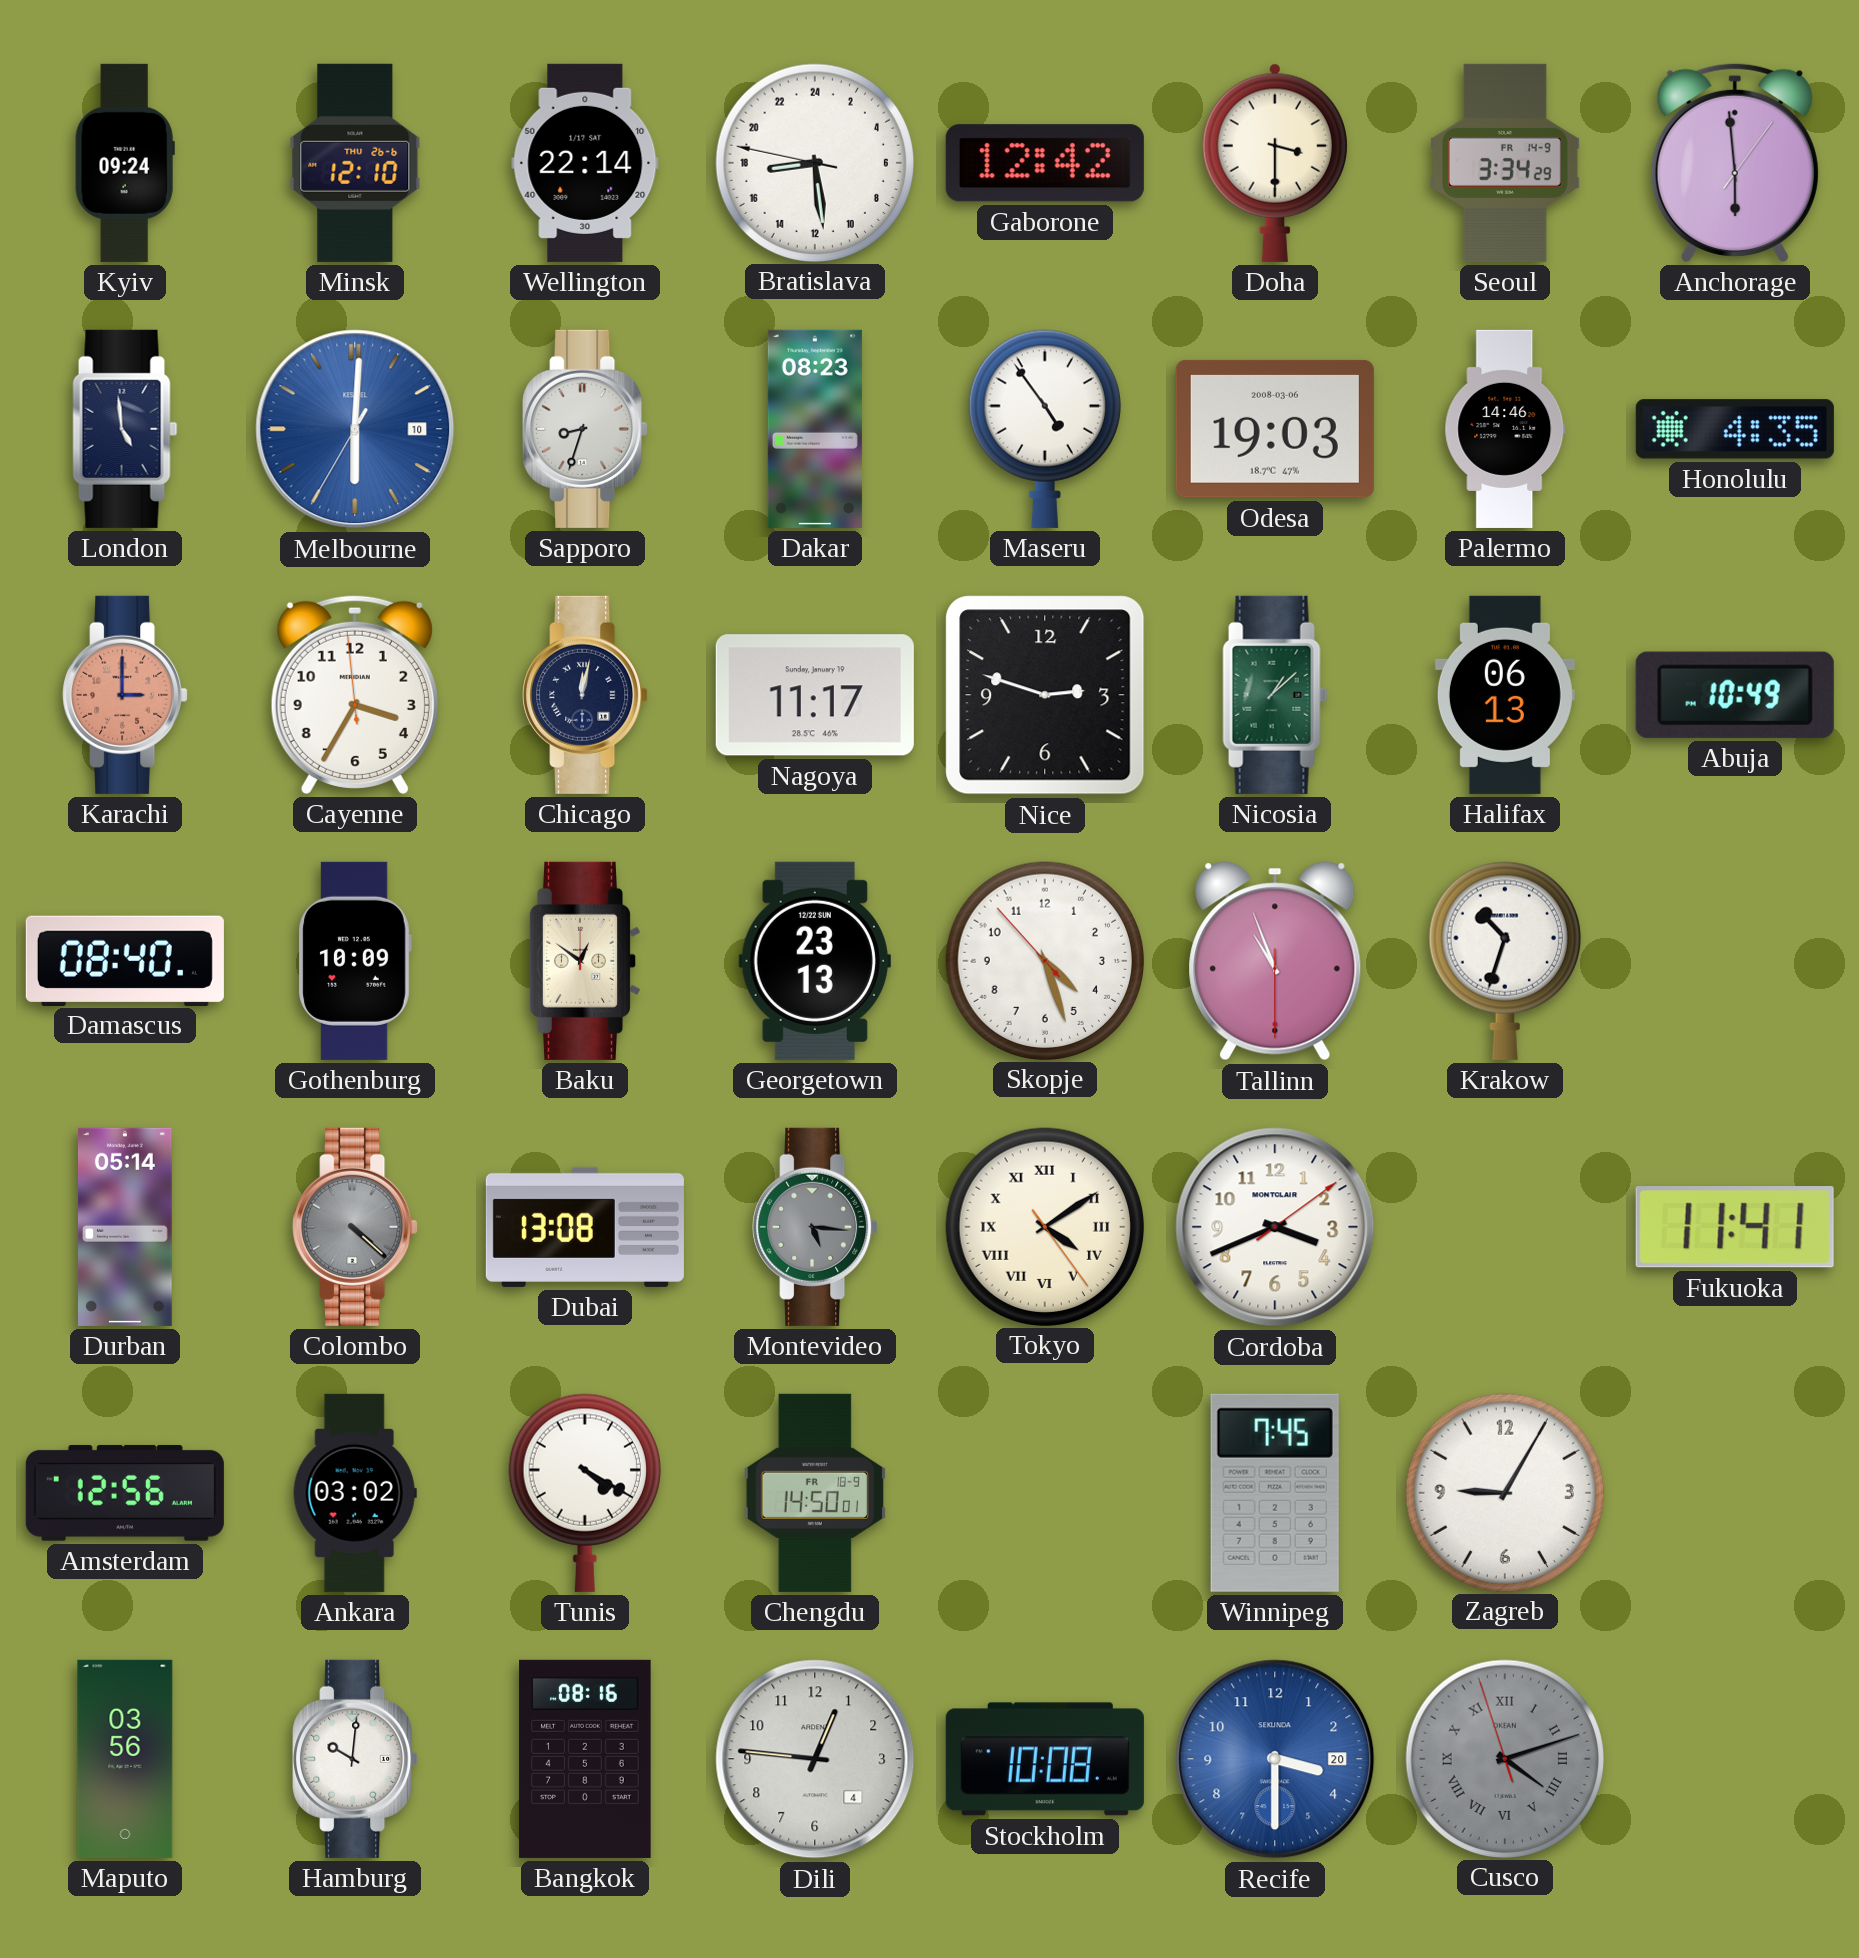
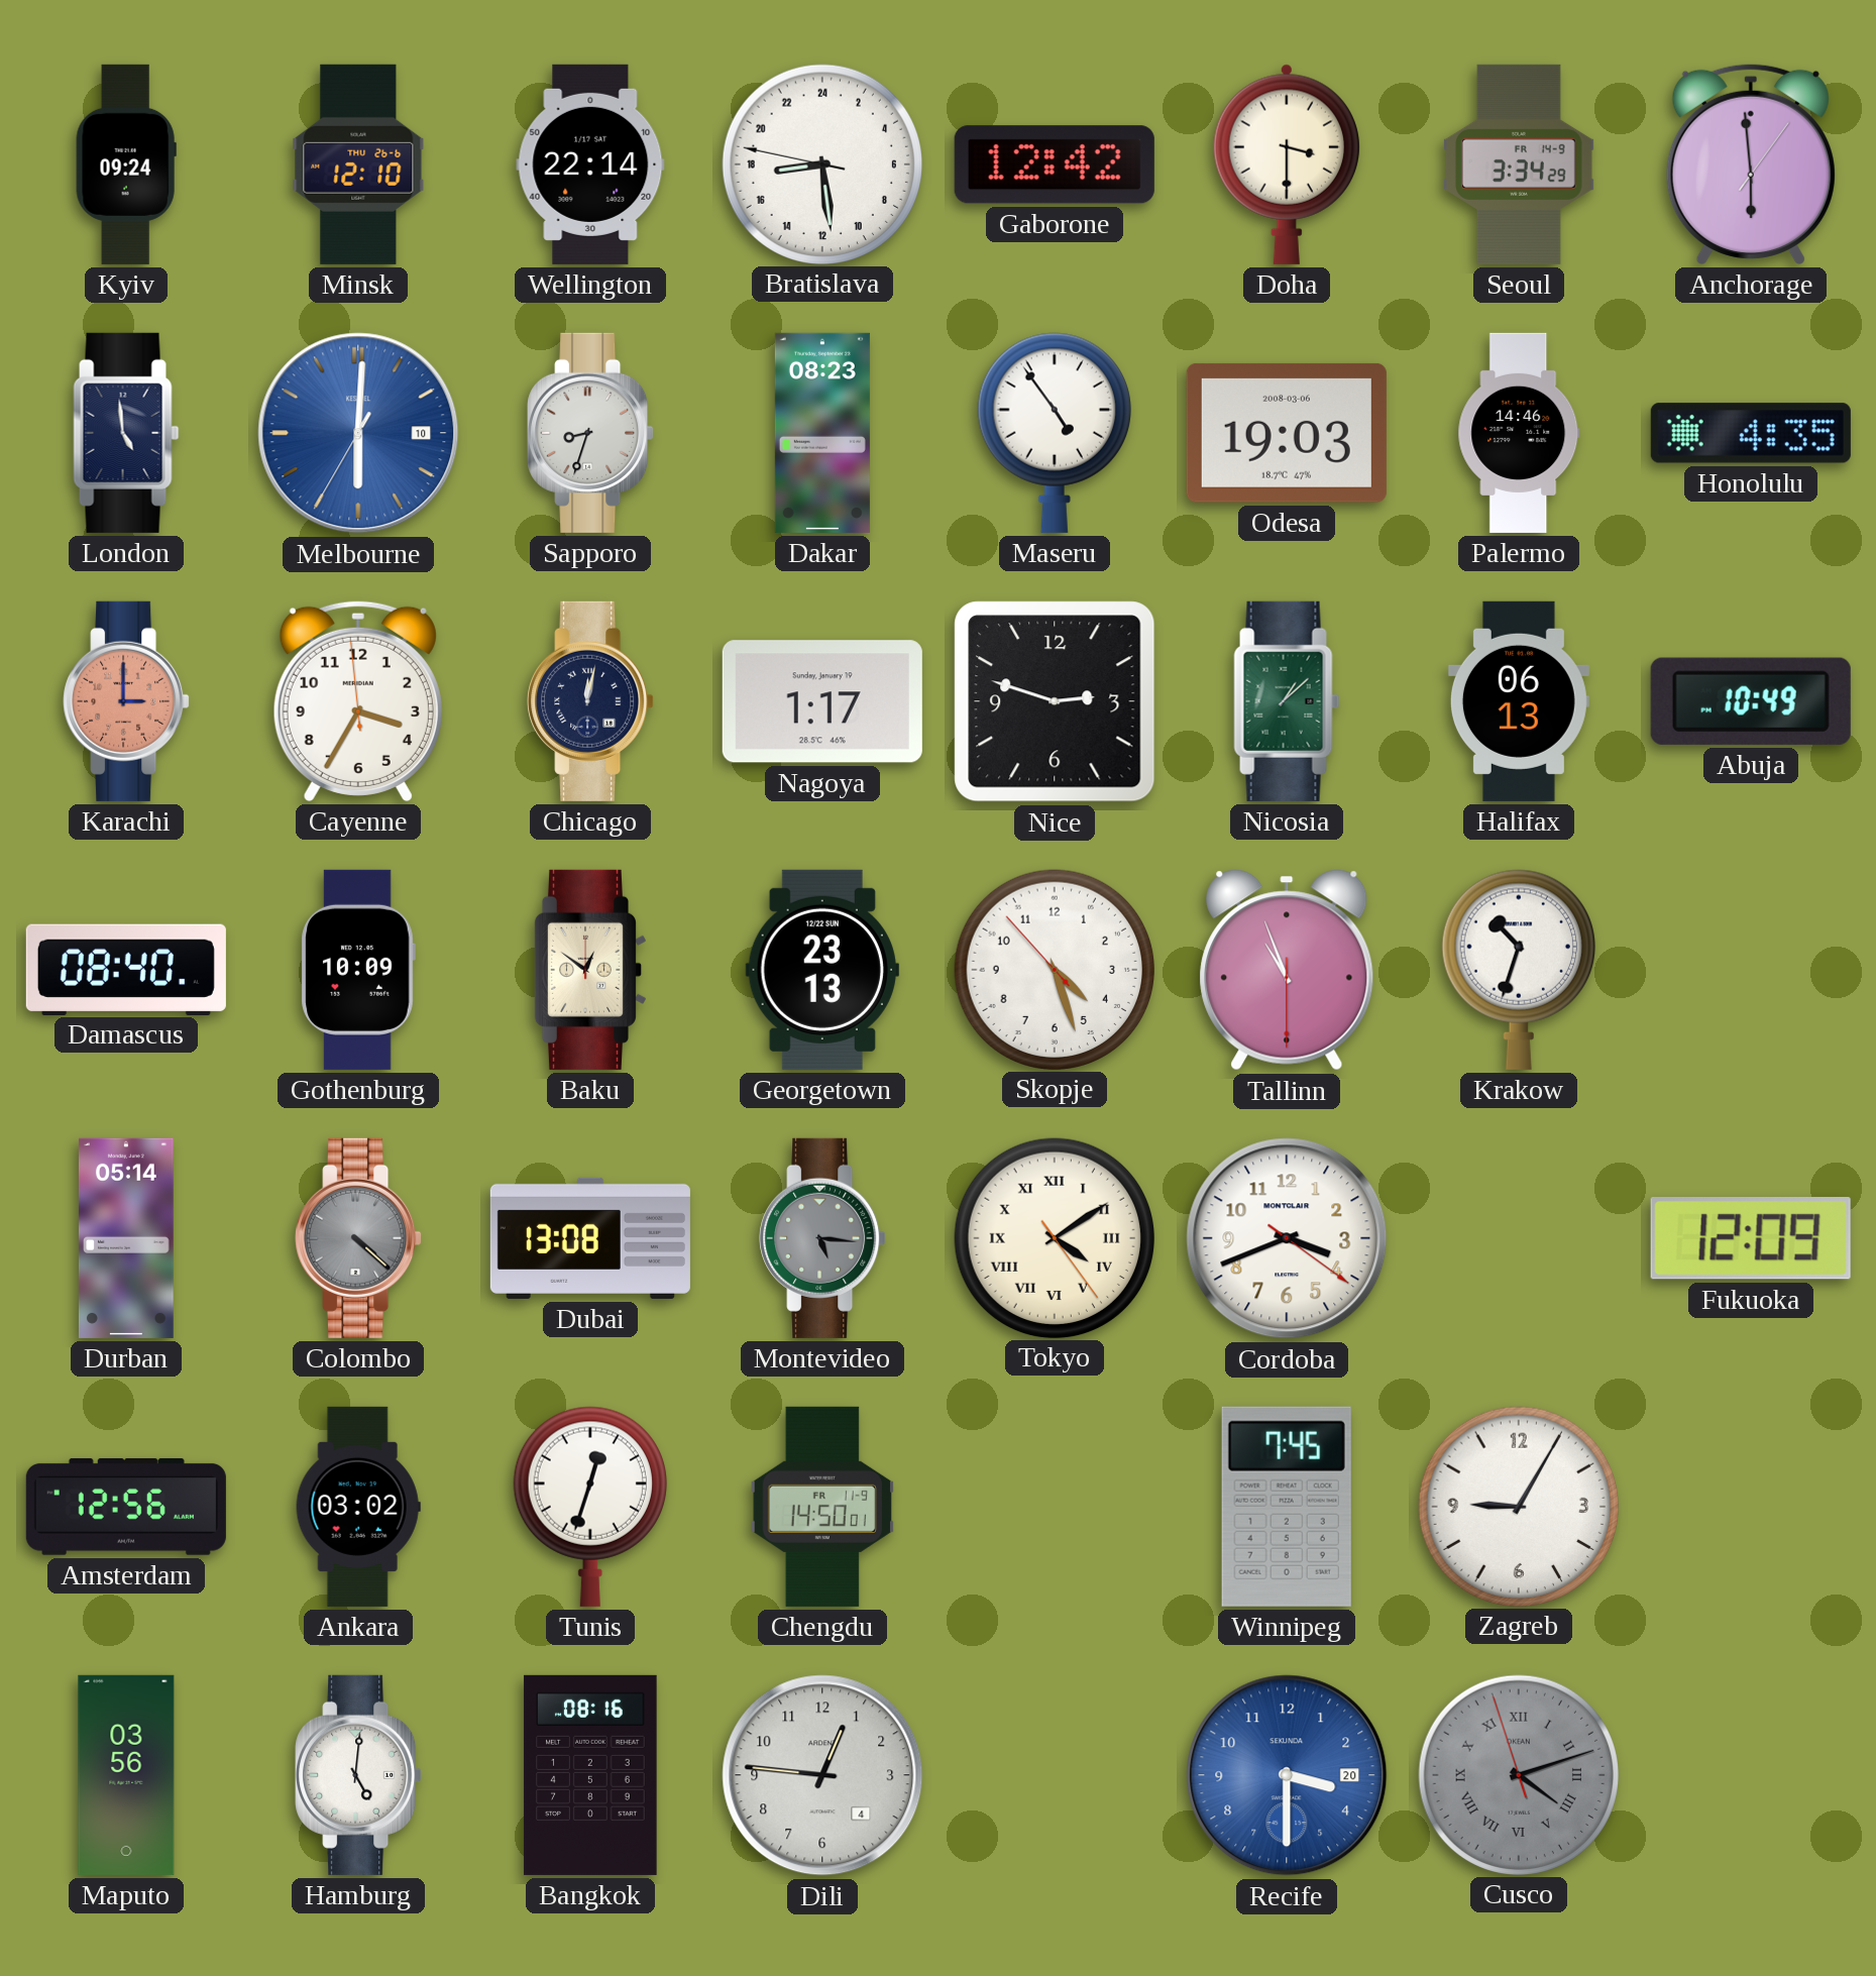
Nagoya: 11:17 -> 1:17
Cordoba: 3:41:09 -> 3:41:21
Fukuoka: 11:41 -> 12:09
Tunis: 4:20 -> 12:33
Chengdu date: FR 18-9 -> FR 11-9
Hamburg: 10:01 -> 5:01
Stockholm: 10:08 -> none
